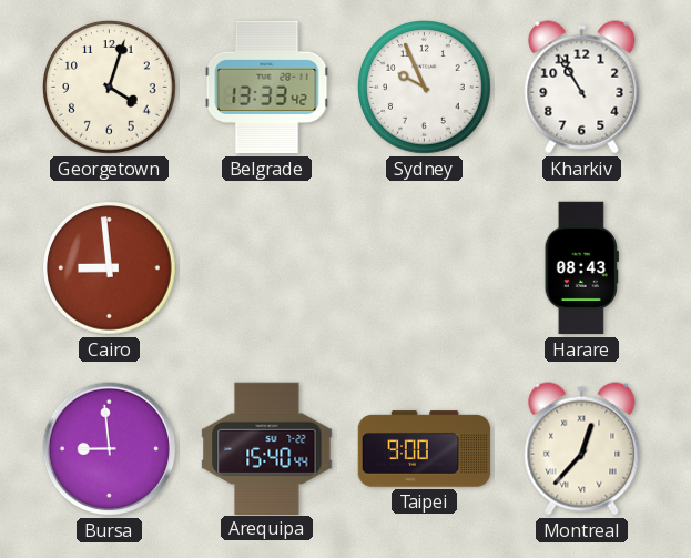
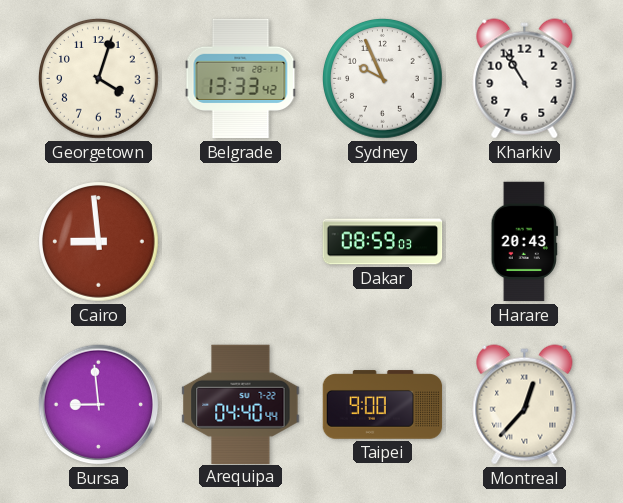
Dakar: none -> 08:59
Harare: 08:43 -> 20:43
Arequipa: 15:40 -> 04:40
